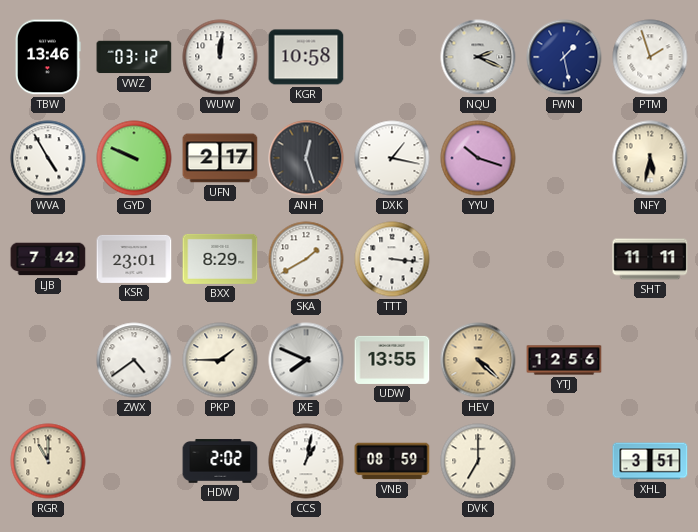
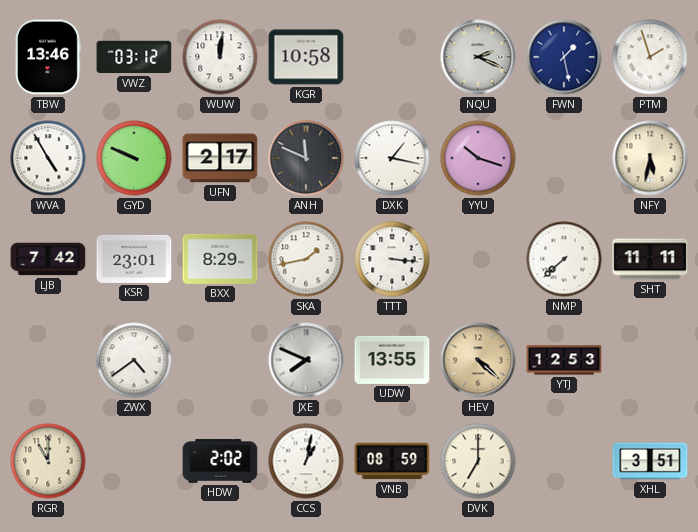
ANH: 12:27 -> 11:49
SKA: 1:40 -> 1:43
NMP: none -> 7:38
PKP: 1:45 -> none
YTJ: 12:56 -> 12:53
